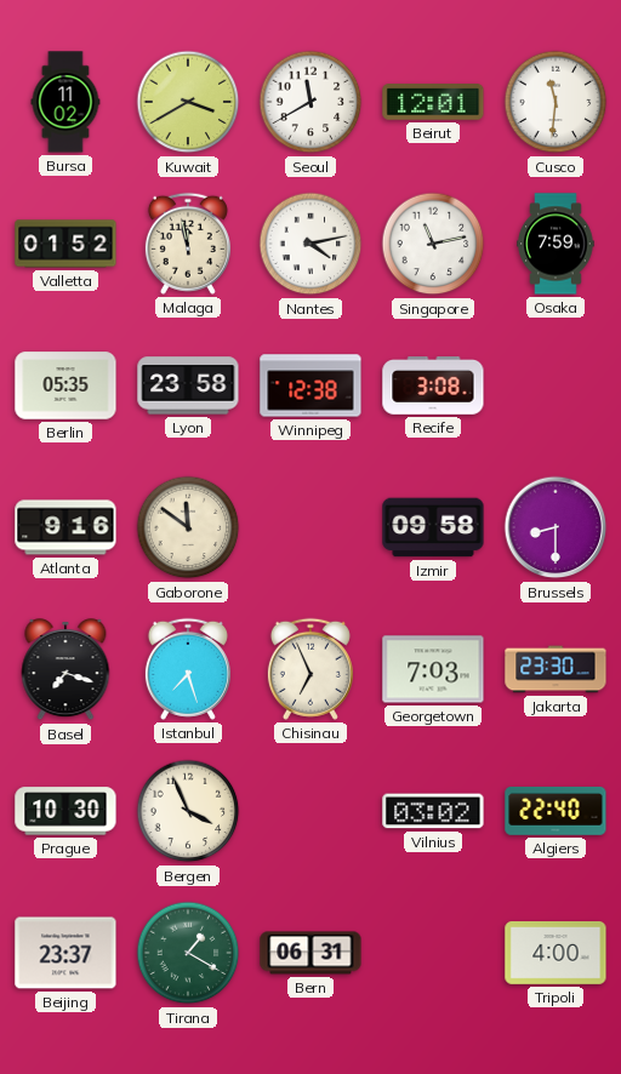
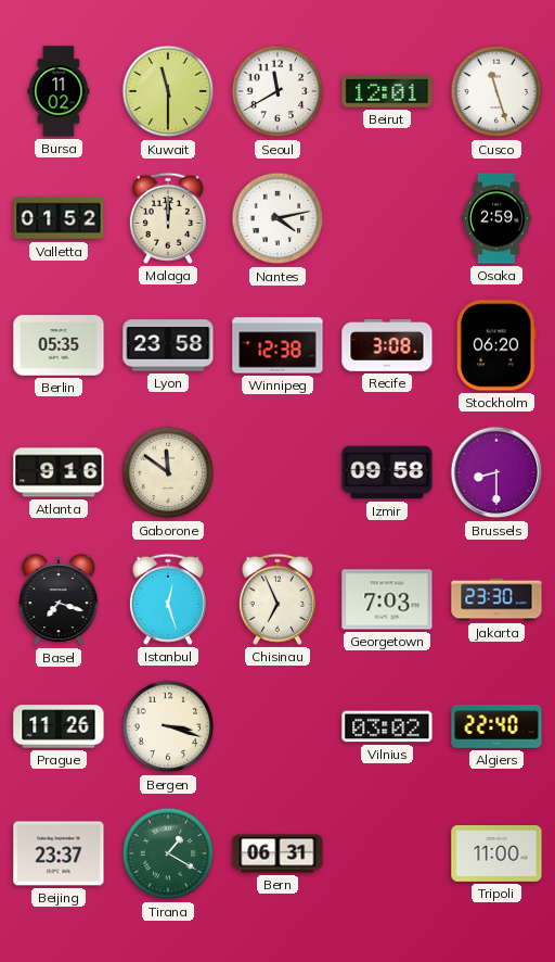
Kuwait: 3:40 -> 11:30
Cusco: 11:31 -> 11:27
Malaga: 11:58 -> 12:00
Singapore: 11:13 -> none
Osaka: 7:59 -> 2:59
Stockholm: none -> 06:20
Istanbul: 7:27 -> 12:27
Prague: 10:30 -> 11:26
Bergen: 3:56 -> 3:18
Tripoli: 4:00 -> 11:00
